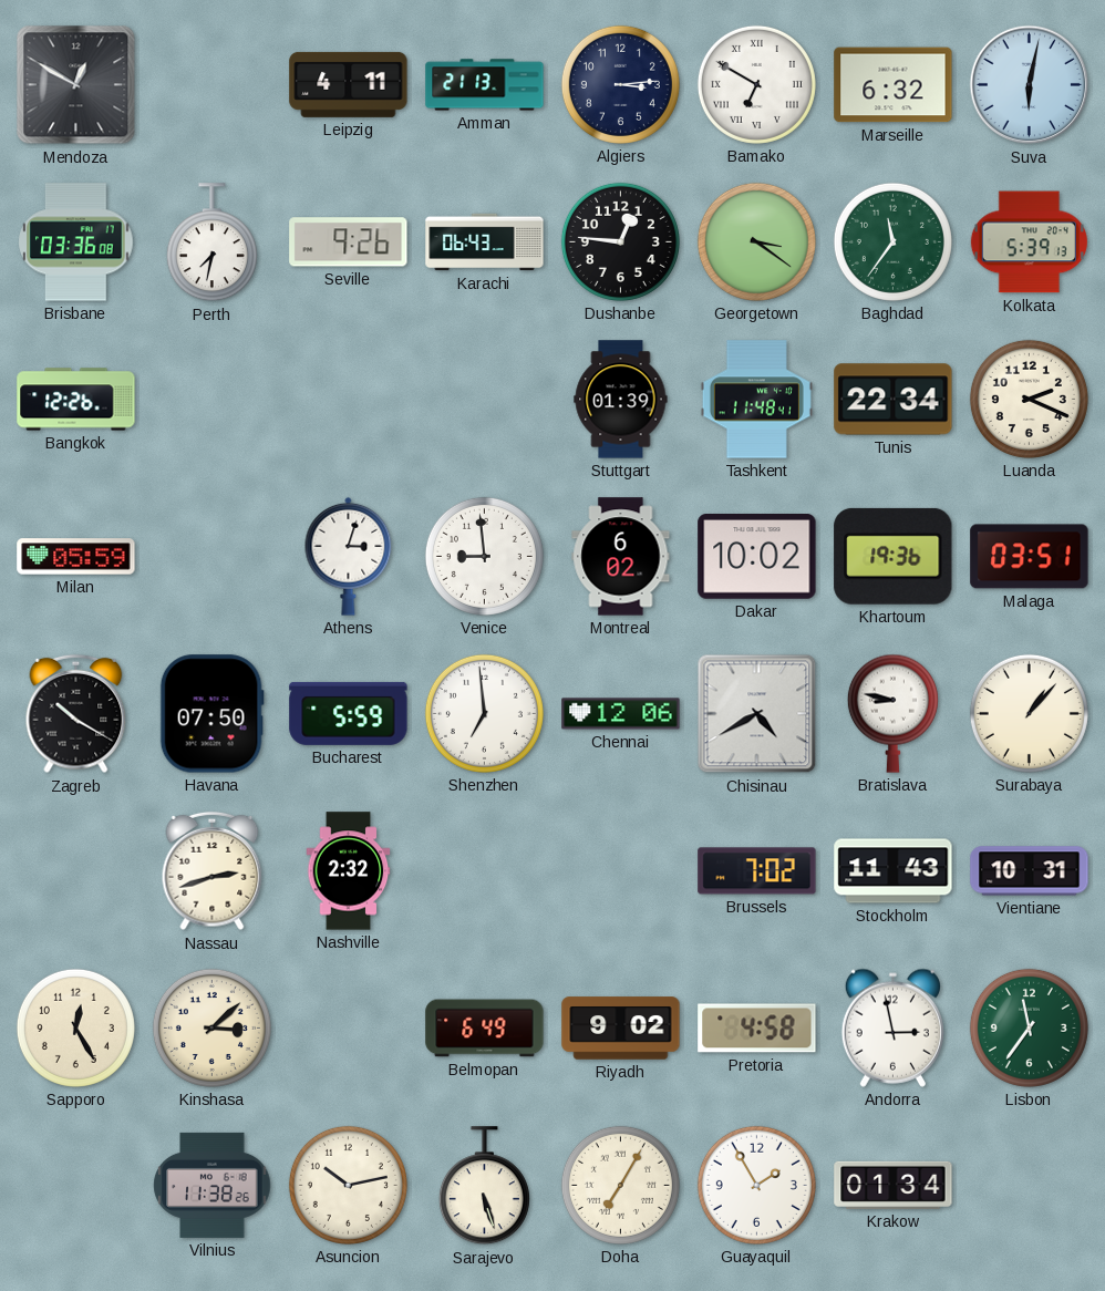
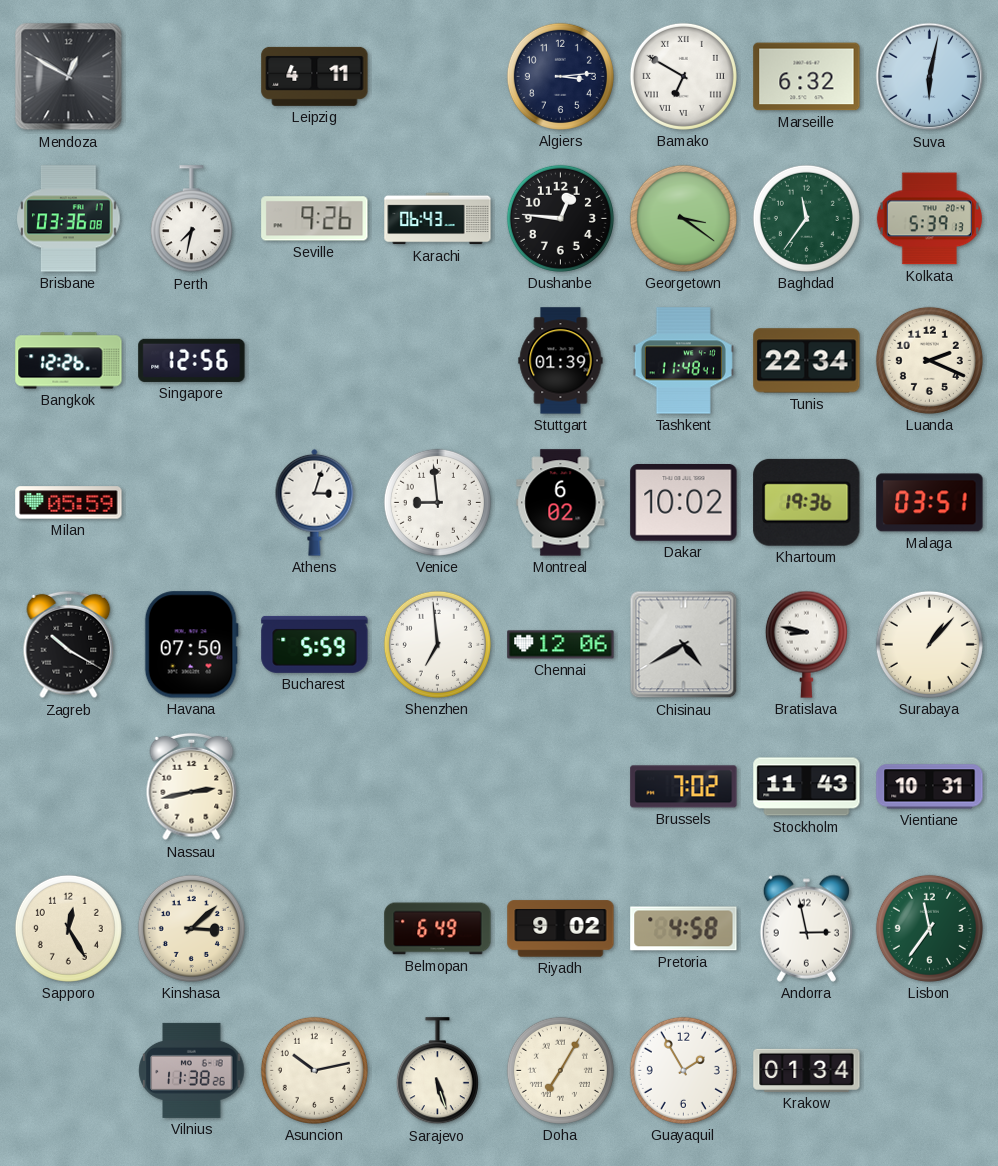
Amman: 21:13 -> none
Singapore: none -> 12:56
Nassau: 2:42 -> 2:43
Nashville: 2:32 -> none
